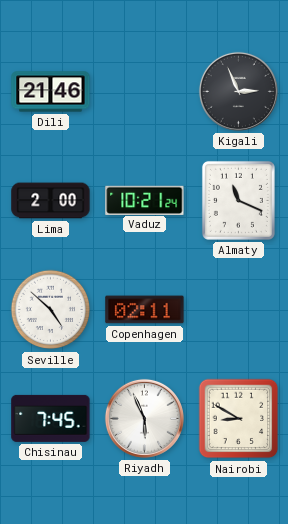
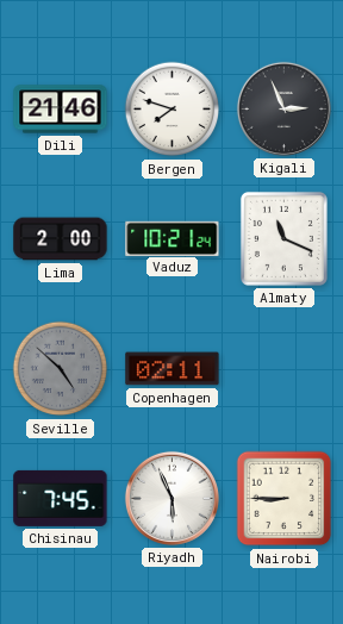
Bergen: none -> 7:48
Seville dial: white -> grey
Nairobi: 8:50 -> 8:45
